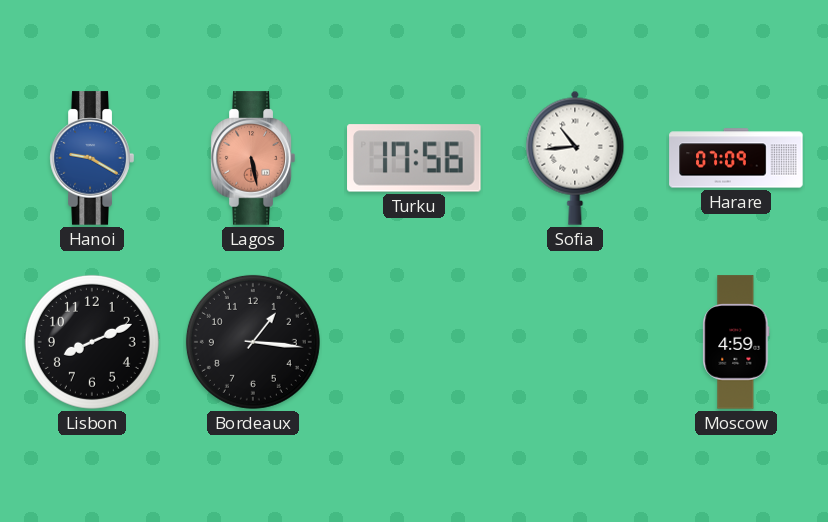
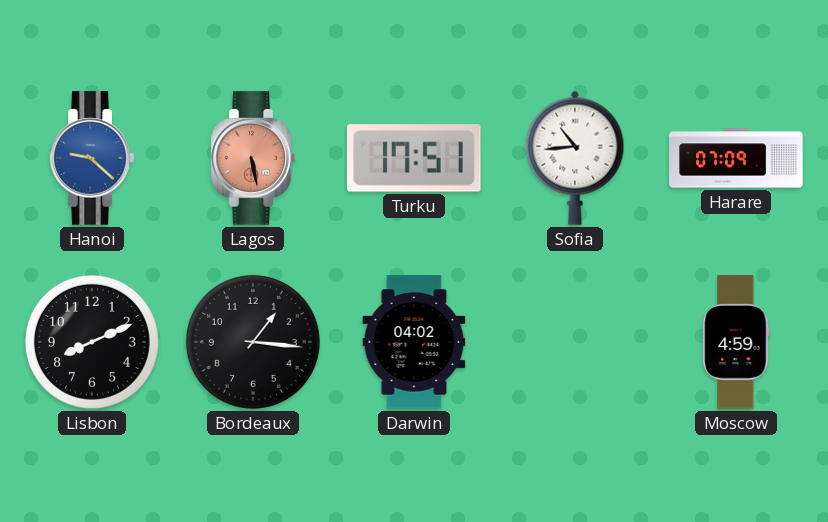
Hanoi: 9:20 -> 9:22
Turku: 17:56 -> 17:51
Darwin: none -> 04:02
